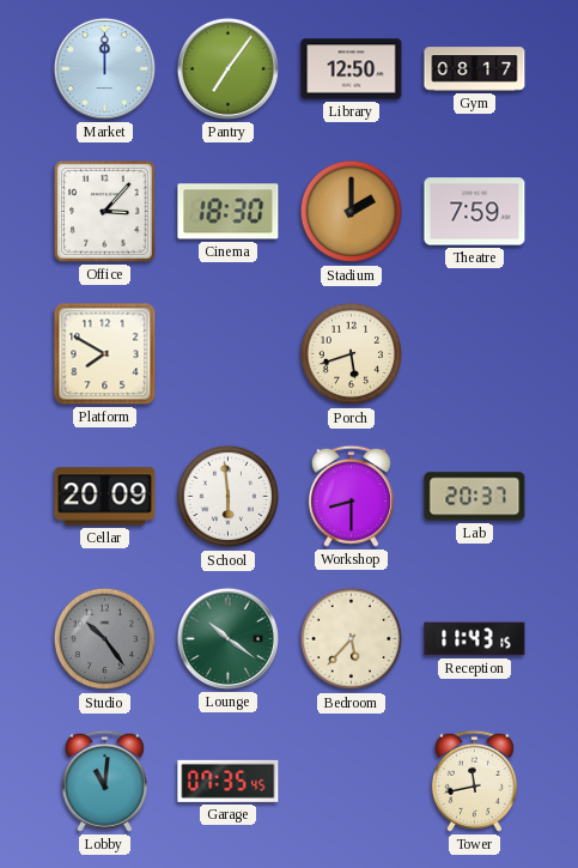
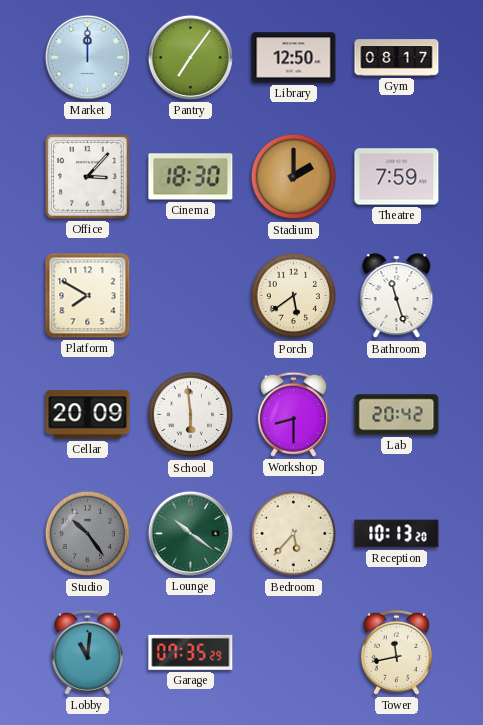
Porch: 5:42 -> 5:39
Bathroom: none -> 11:27
Lab: 20:37 -> 20:42
Reception: 11:43 -> 10:13
Garage: 07:35:45 -> 07:35:29
